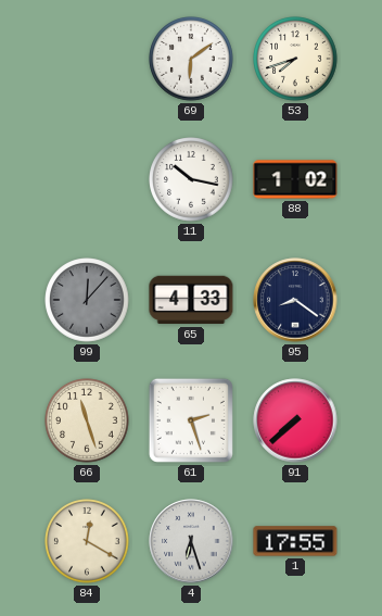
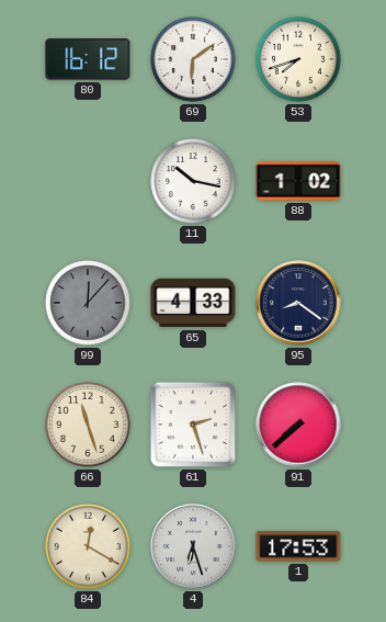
80: none -> 16:12
1: 17:55 -> 17:53
